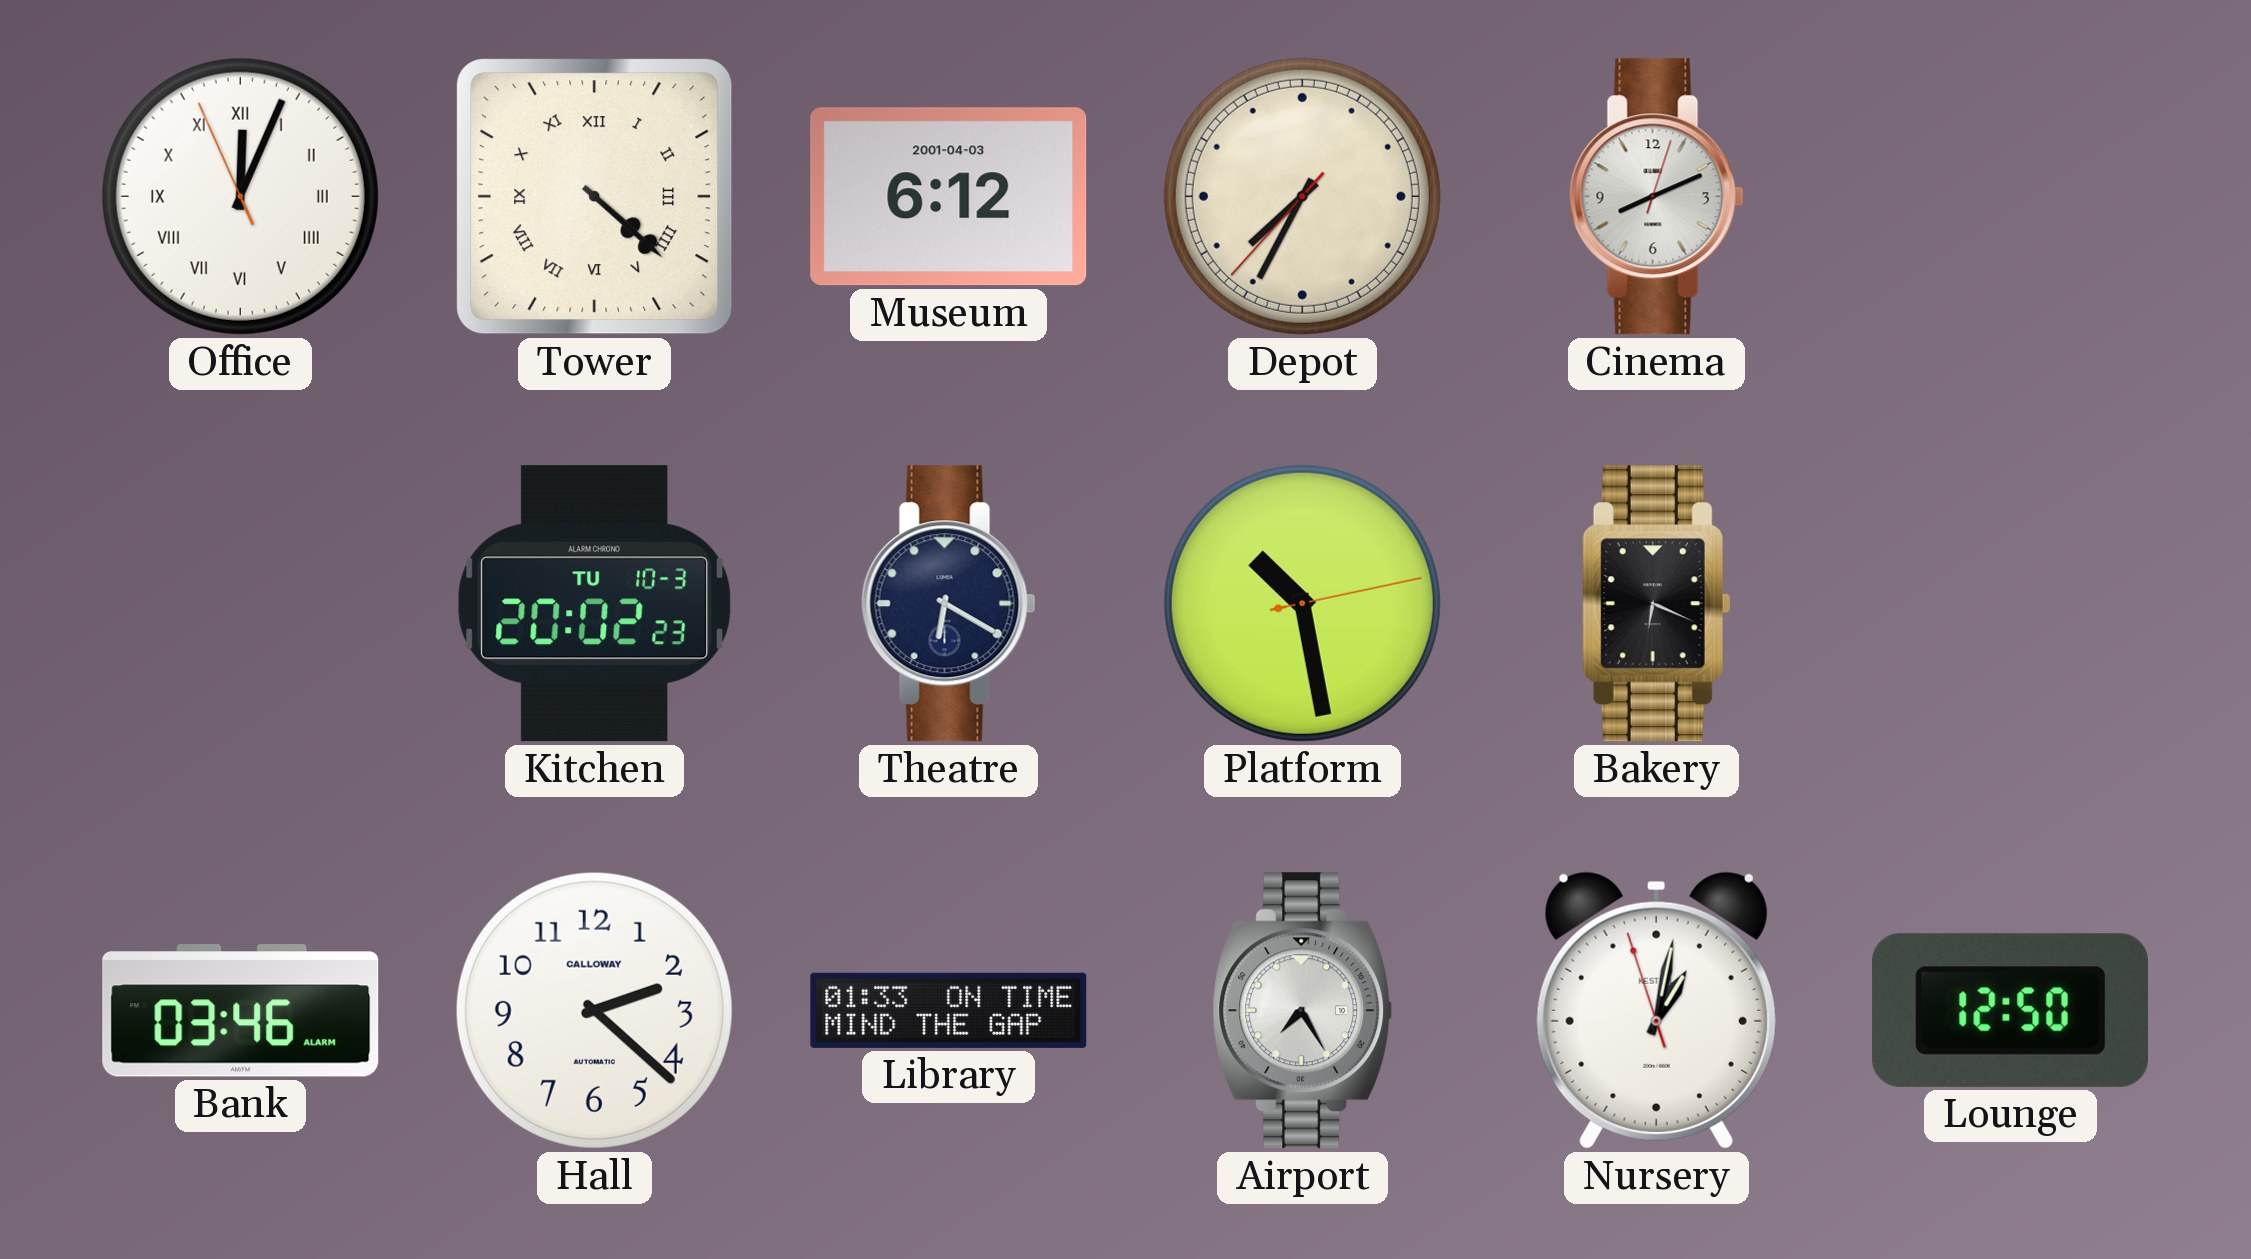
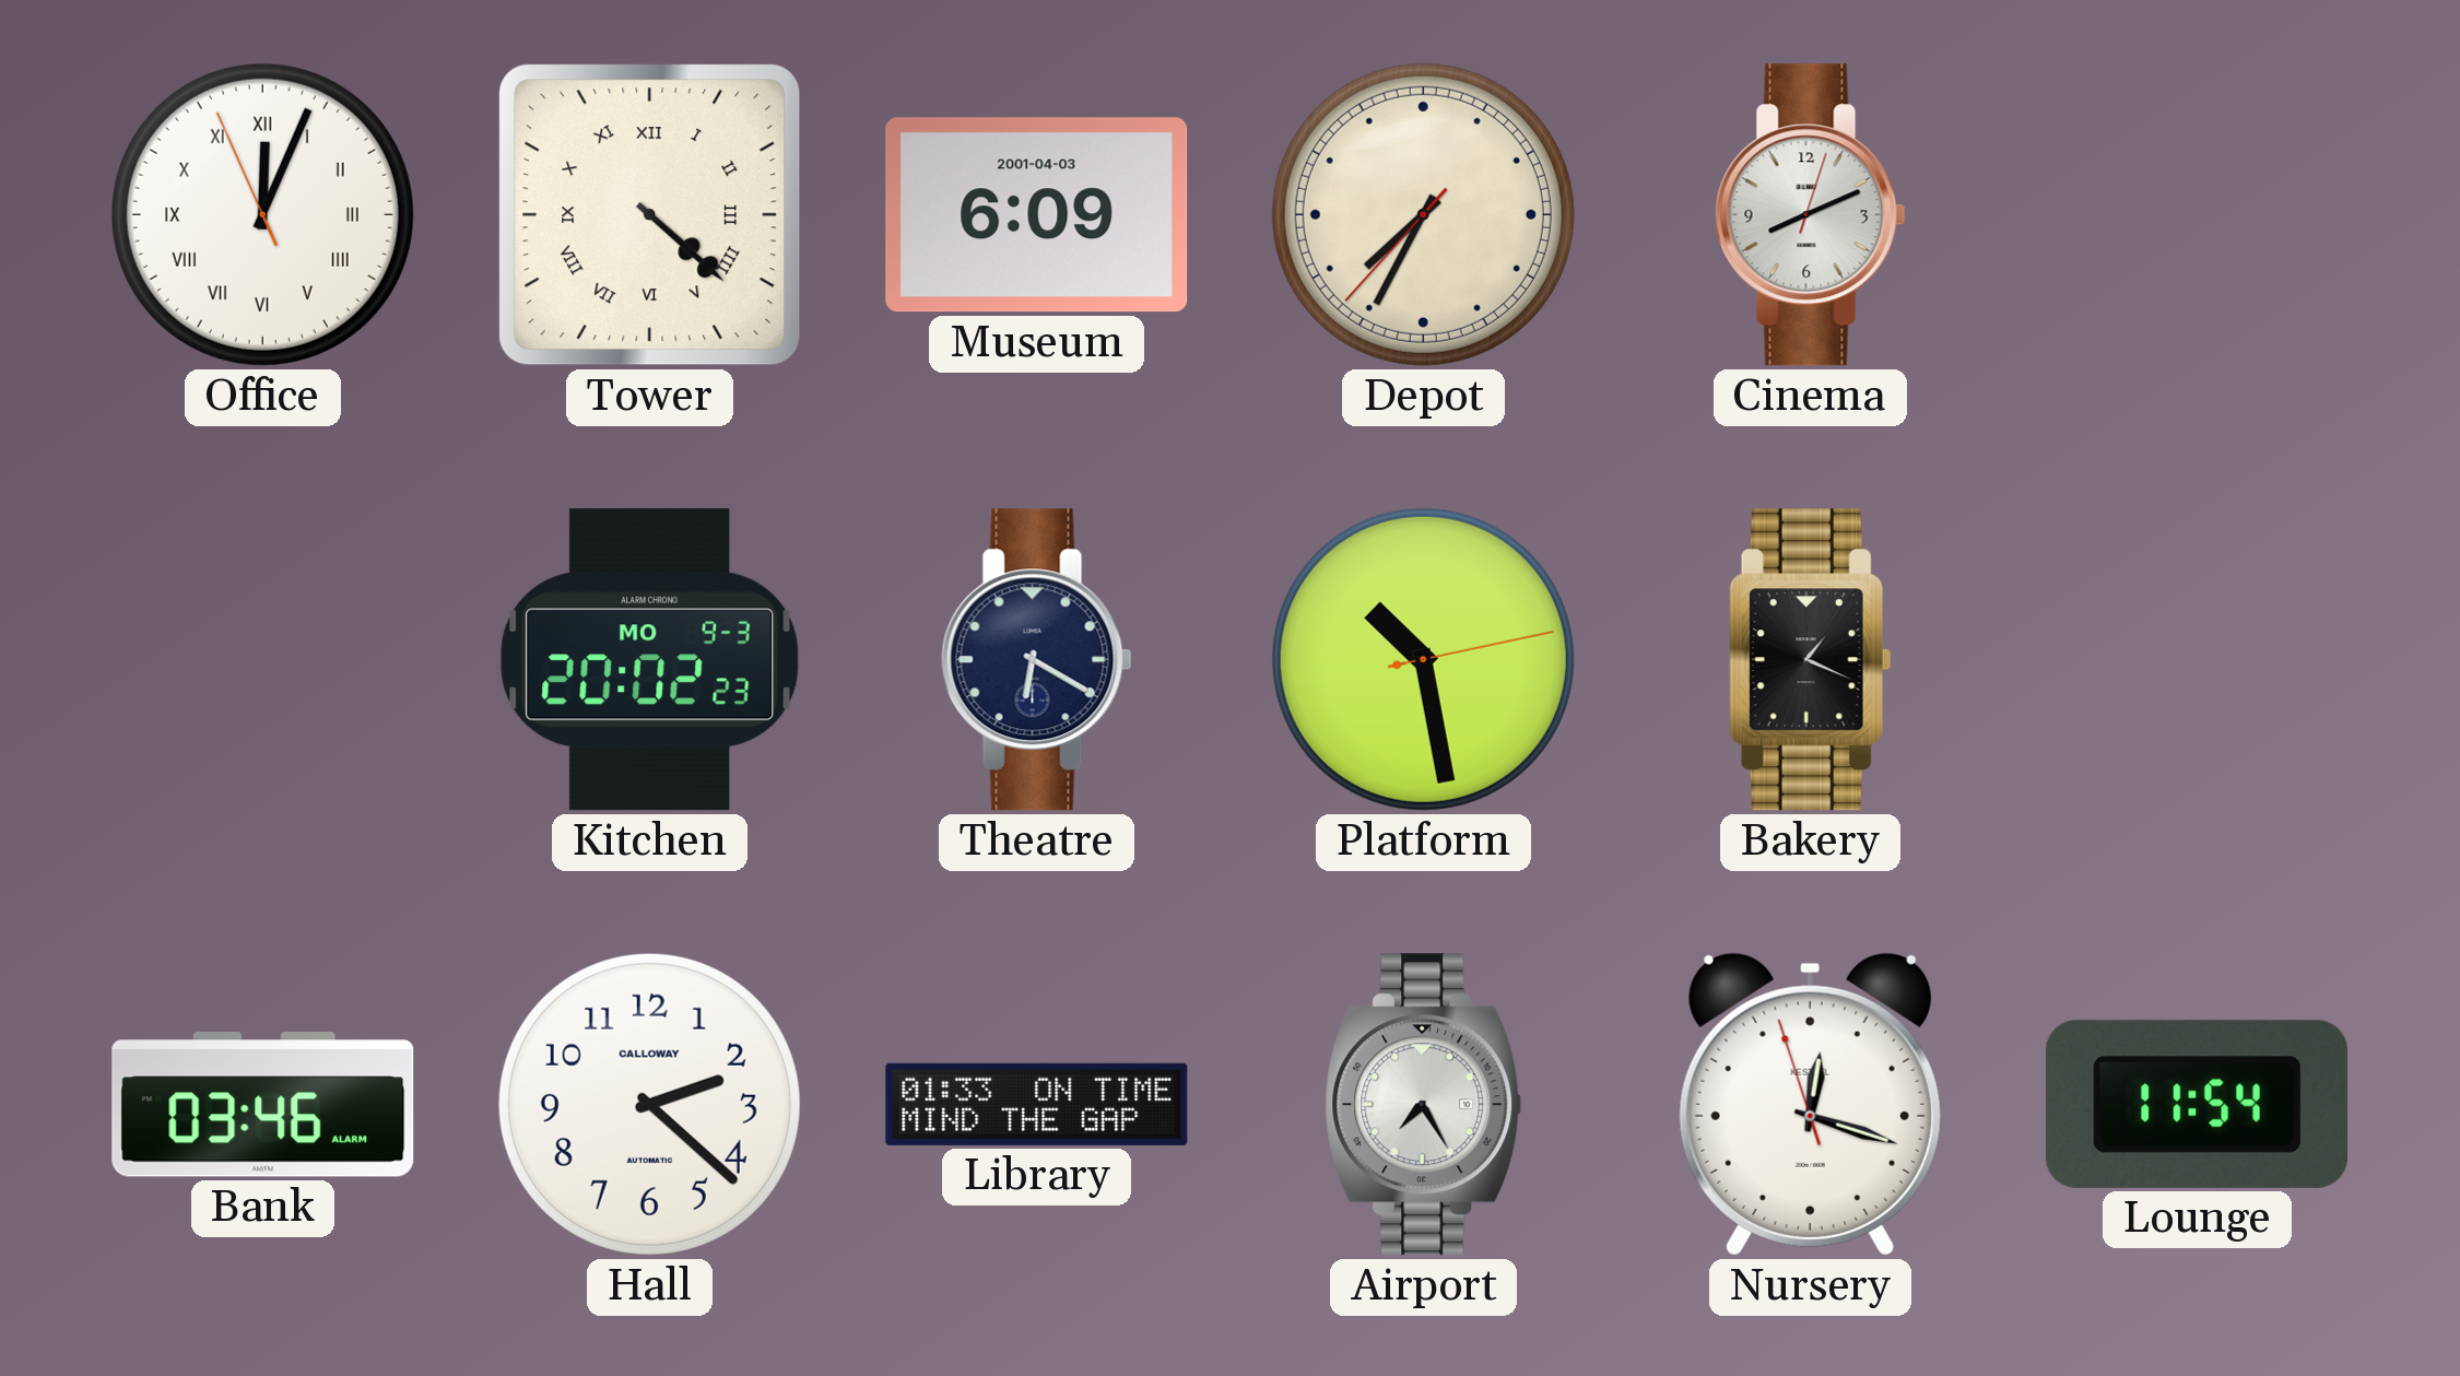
Museum: 6:12 -> 6:09
Kitchen date: TU 10-3 -> MO 9-3
Bakery: 6:19 -> 1:19
Nursery: 1:01 -> 12:17
Lounge: 12:50 -> 11:54
